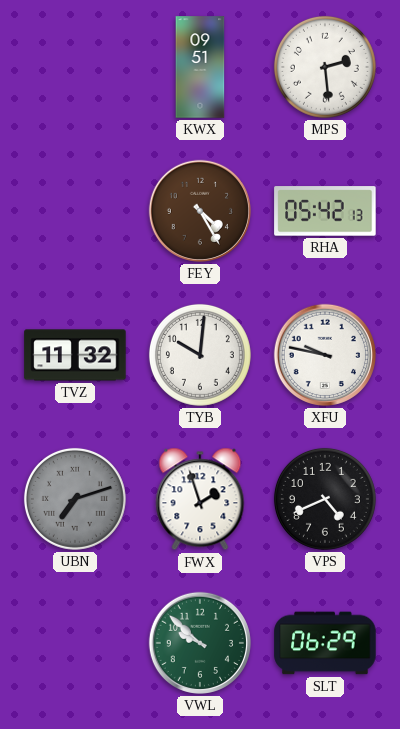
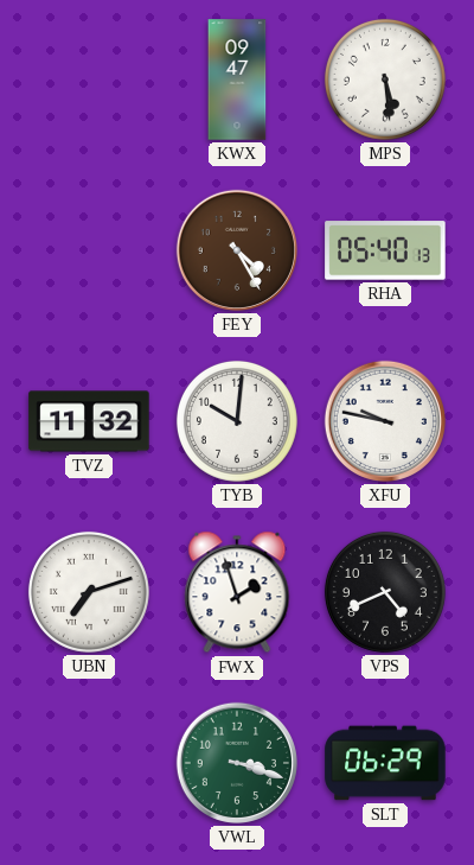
KWX: 09:51 -> 09:47
MPS: 2:29 -> 5:29
RHA: 05:42 -> 05:40
UBN dial: grey -> white
VWL: 9:52 -> 3:18
